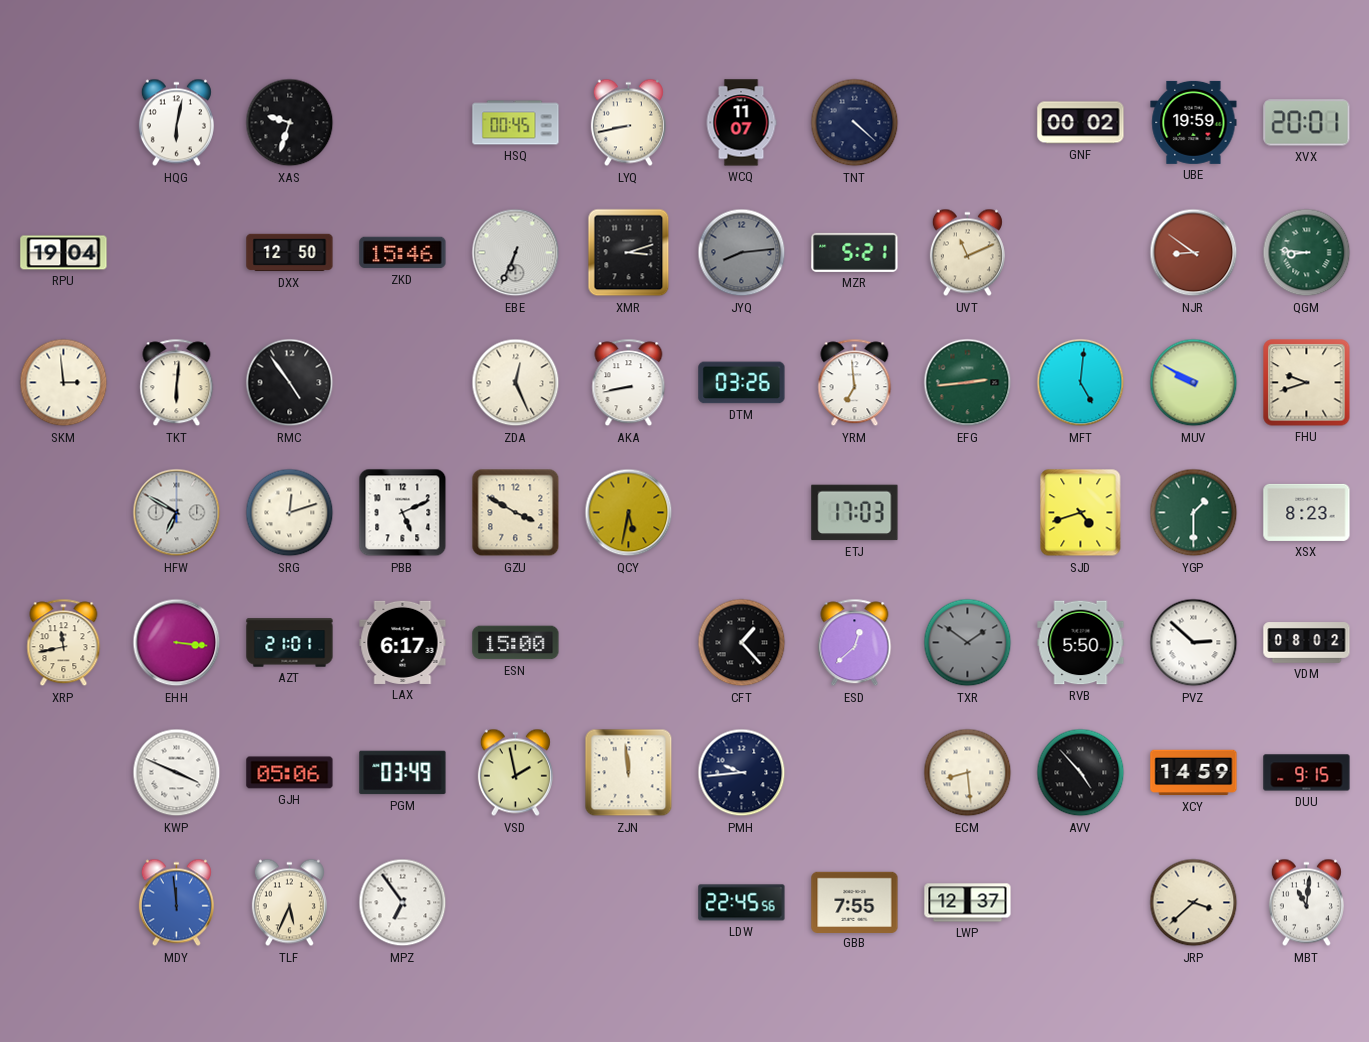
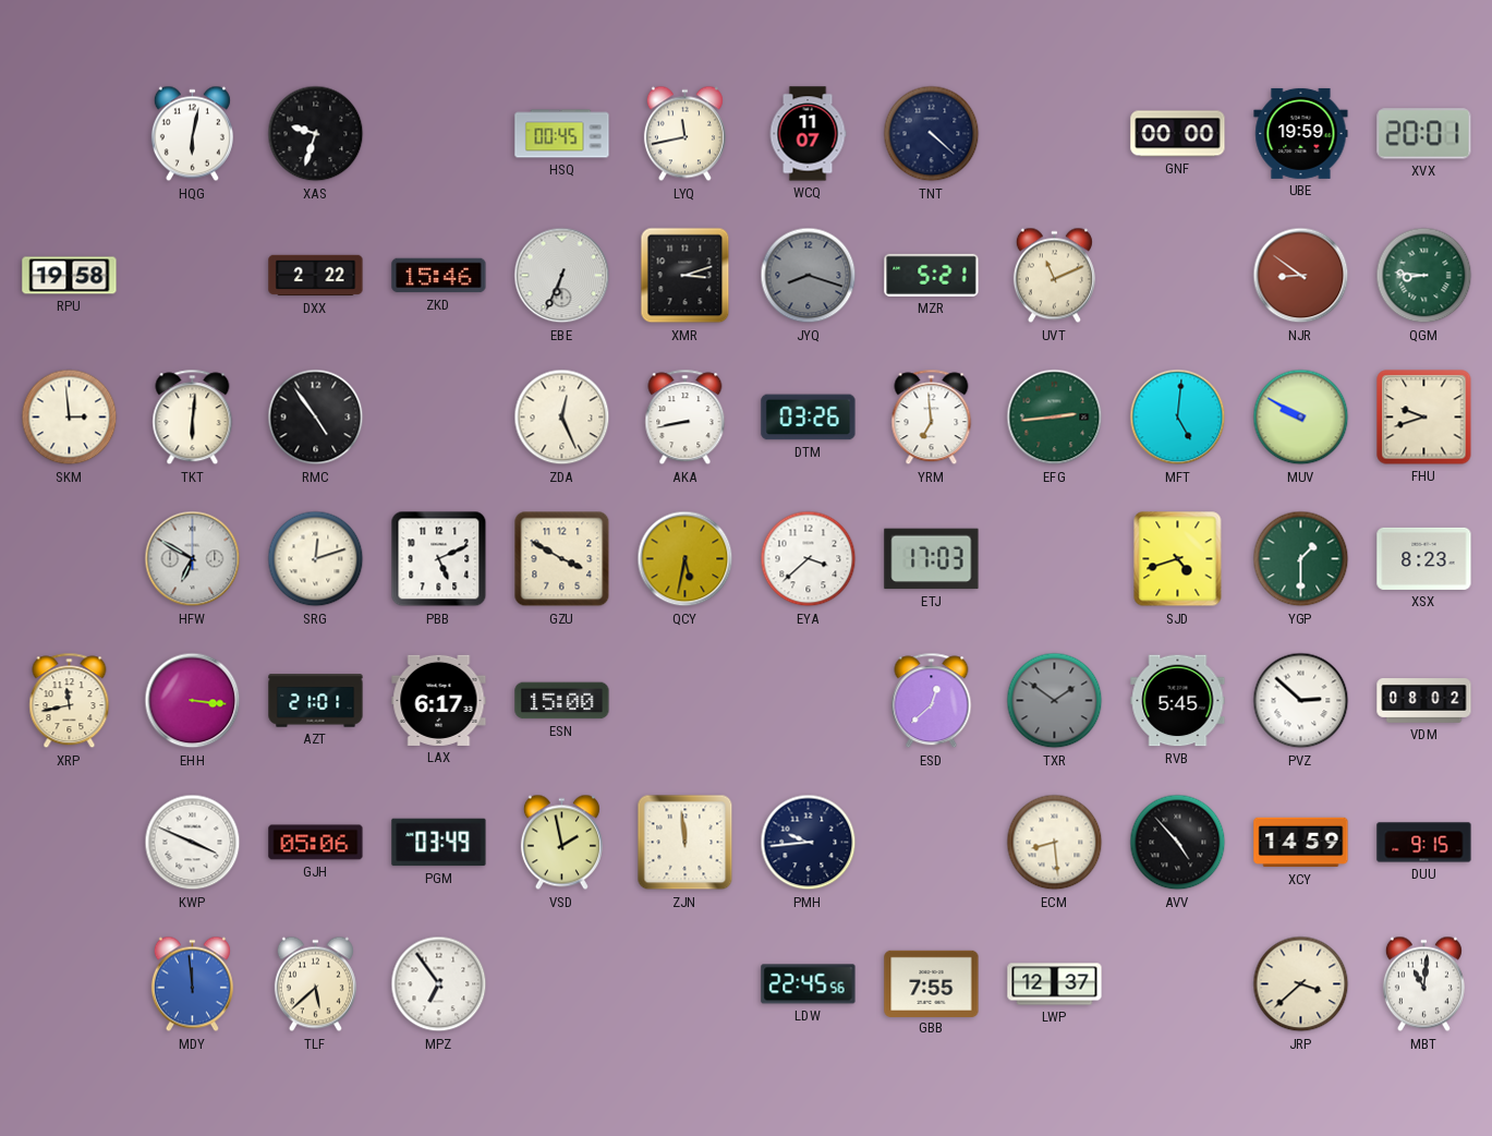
LYQ: 8:43 -> 11:43
GNF: 00:02 -> 00:00
RPU: 19:04 -> 19:58
DXX: 12:50 -> 2:22
JYQ: 8:14 -> 8:18
EYA: none -> 3:38
CFT: 1:23 -> none
RVB: 5:50 -> 5:45
TLF: 5:34 -> 5:38
